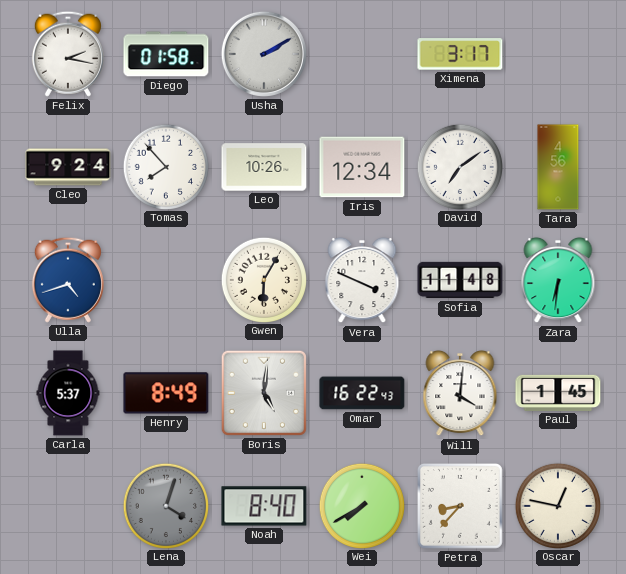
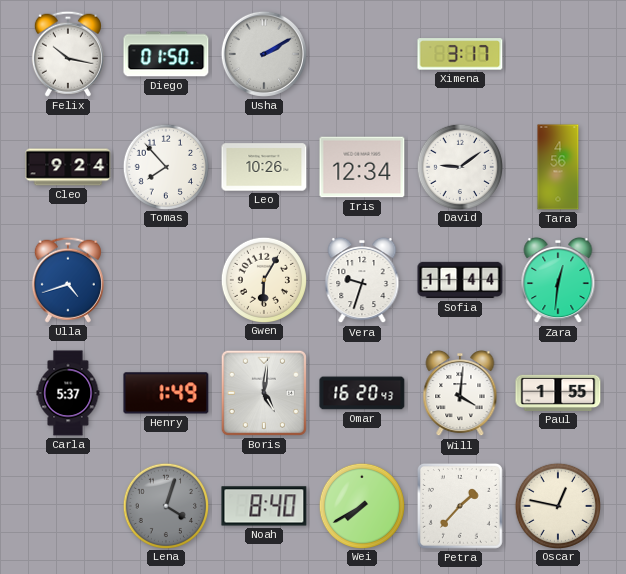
Felix: 2:17 -> 10:17
Diego: 01:58 -> 01:50
David: 7:09 -> 9:09
Vera: 3:49 -> 9:33
Sofia: 11:48 -> 11:44
Zara: 6:31 -> 12:31
Henry: 8:49 -> 1:49
Omar: 16:22 -> 16:20
Paul: 1:45 -> 1:55
Petra: 8:37 -> 1:37
